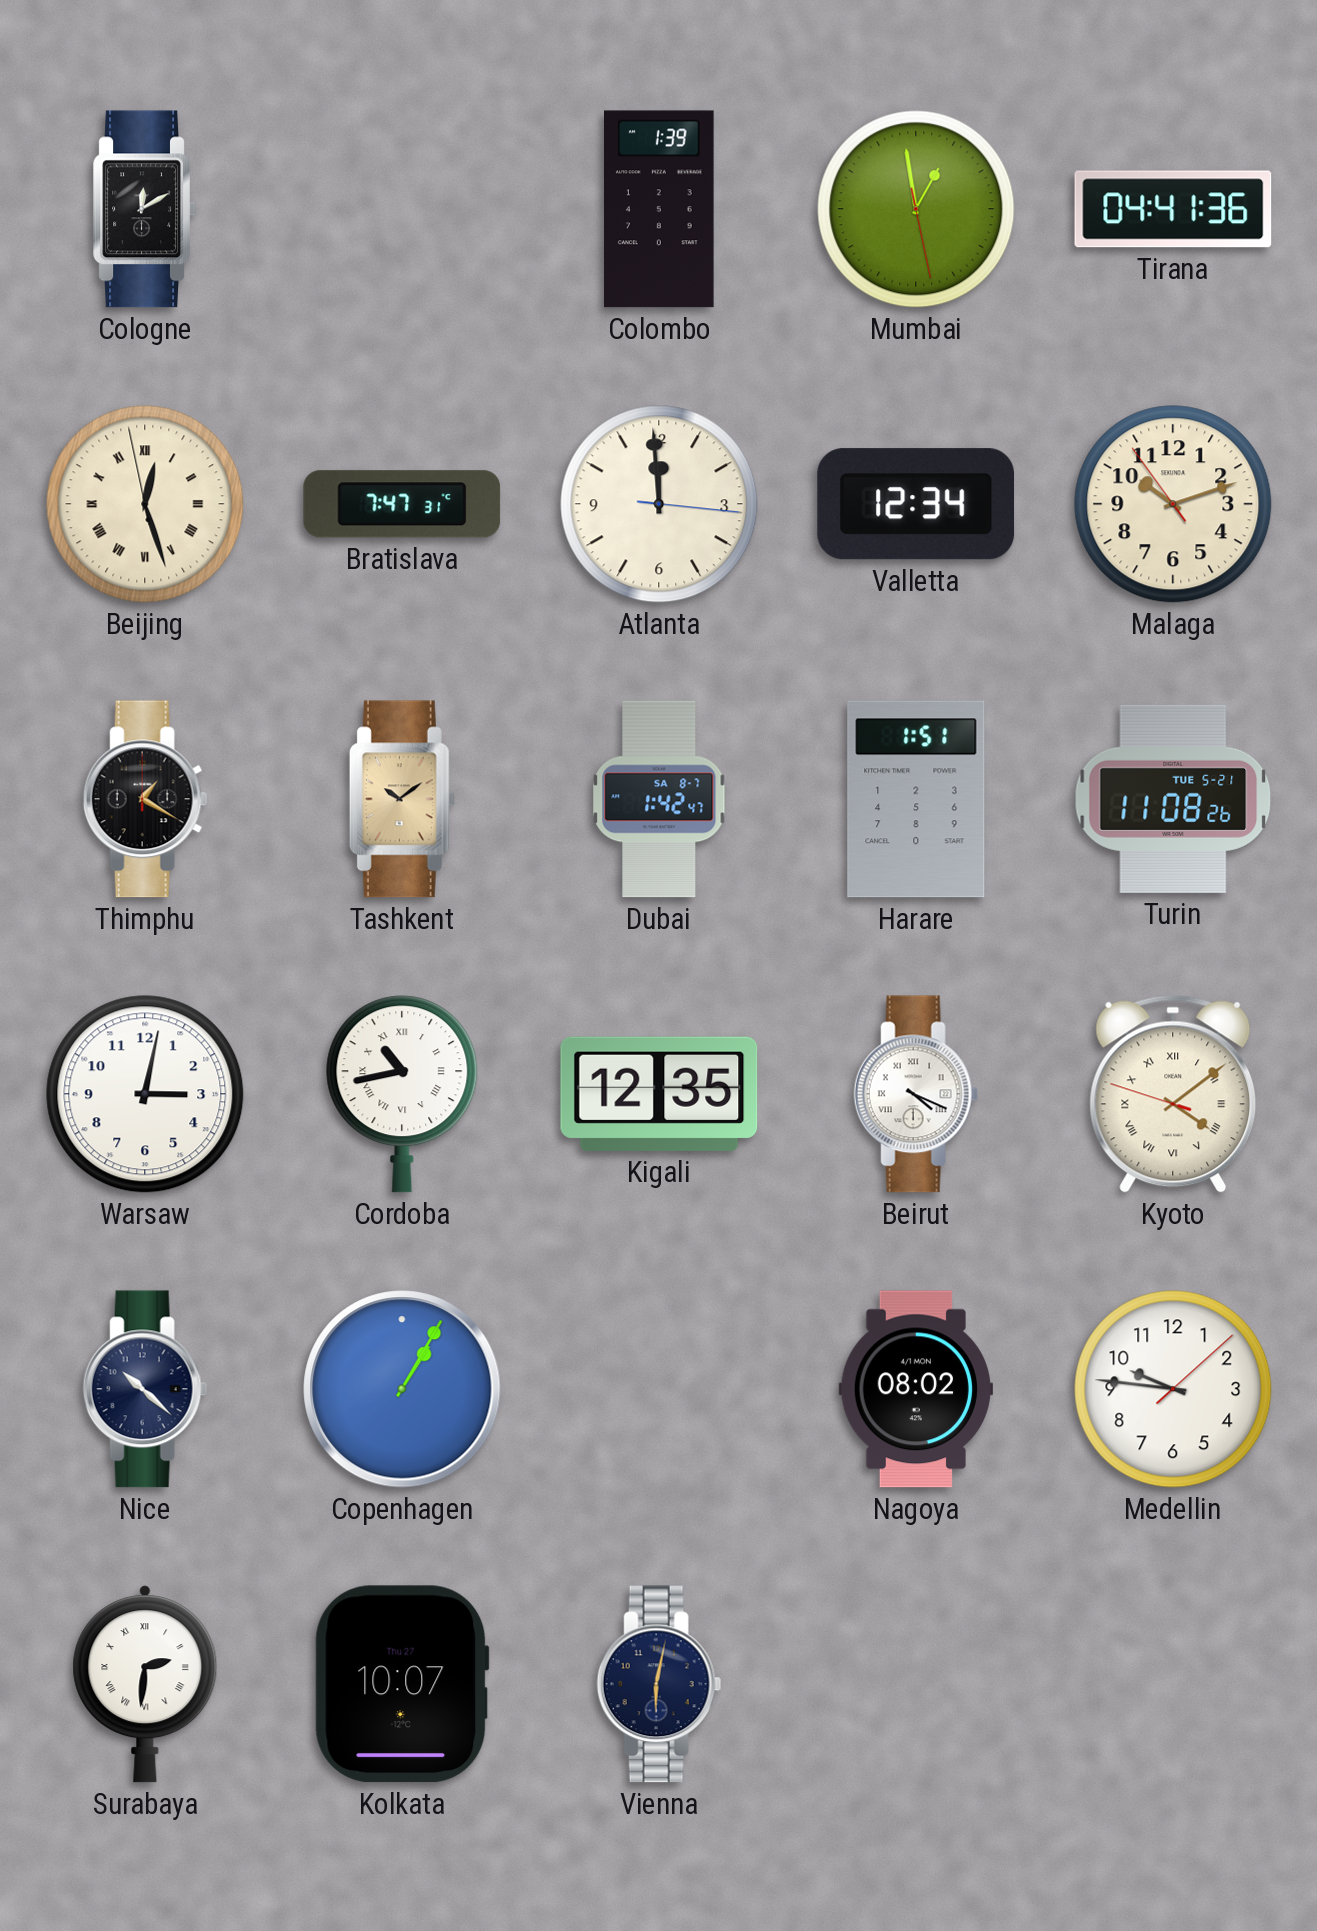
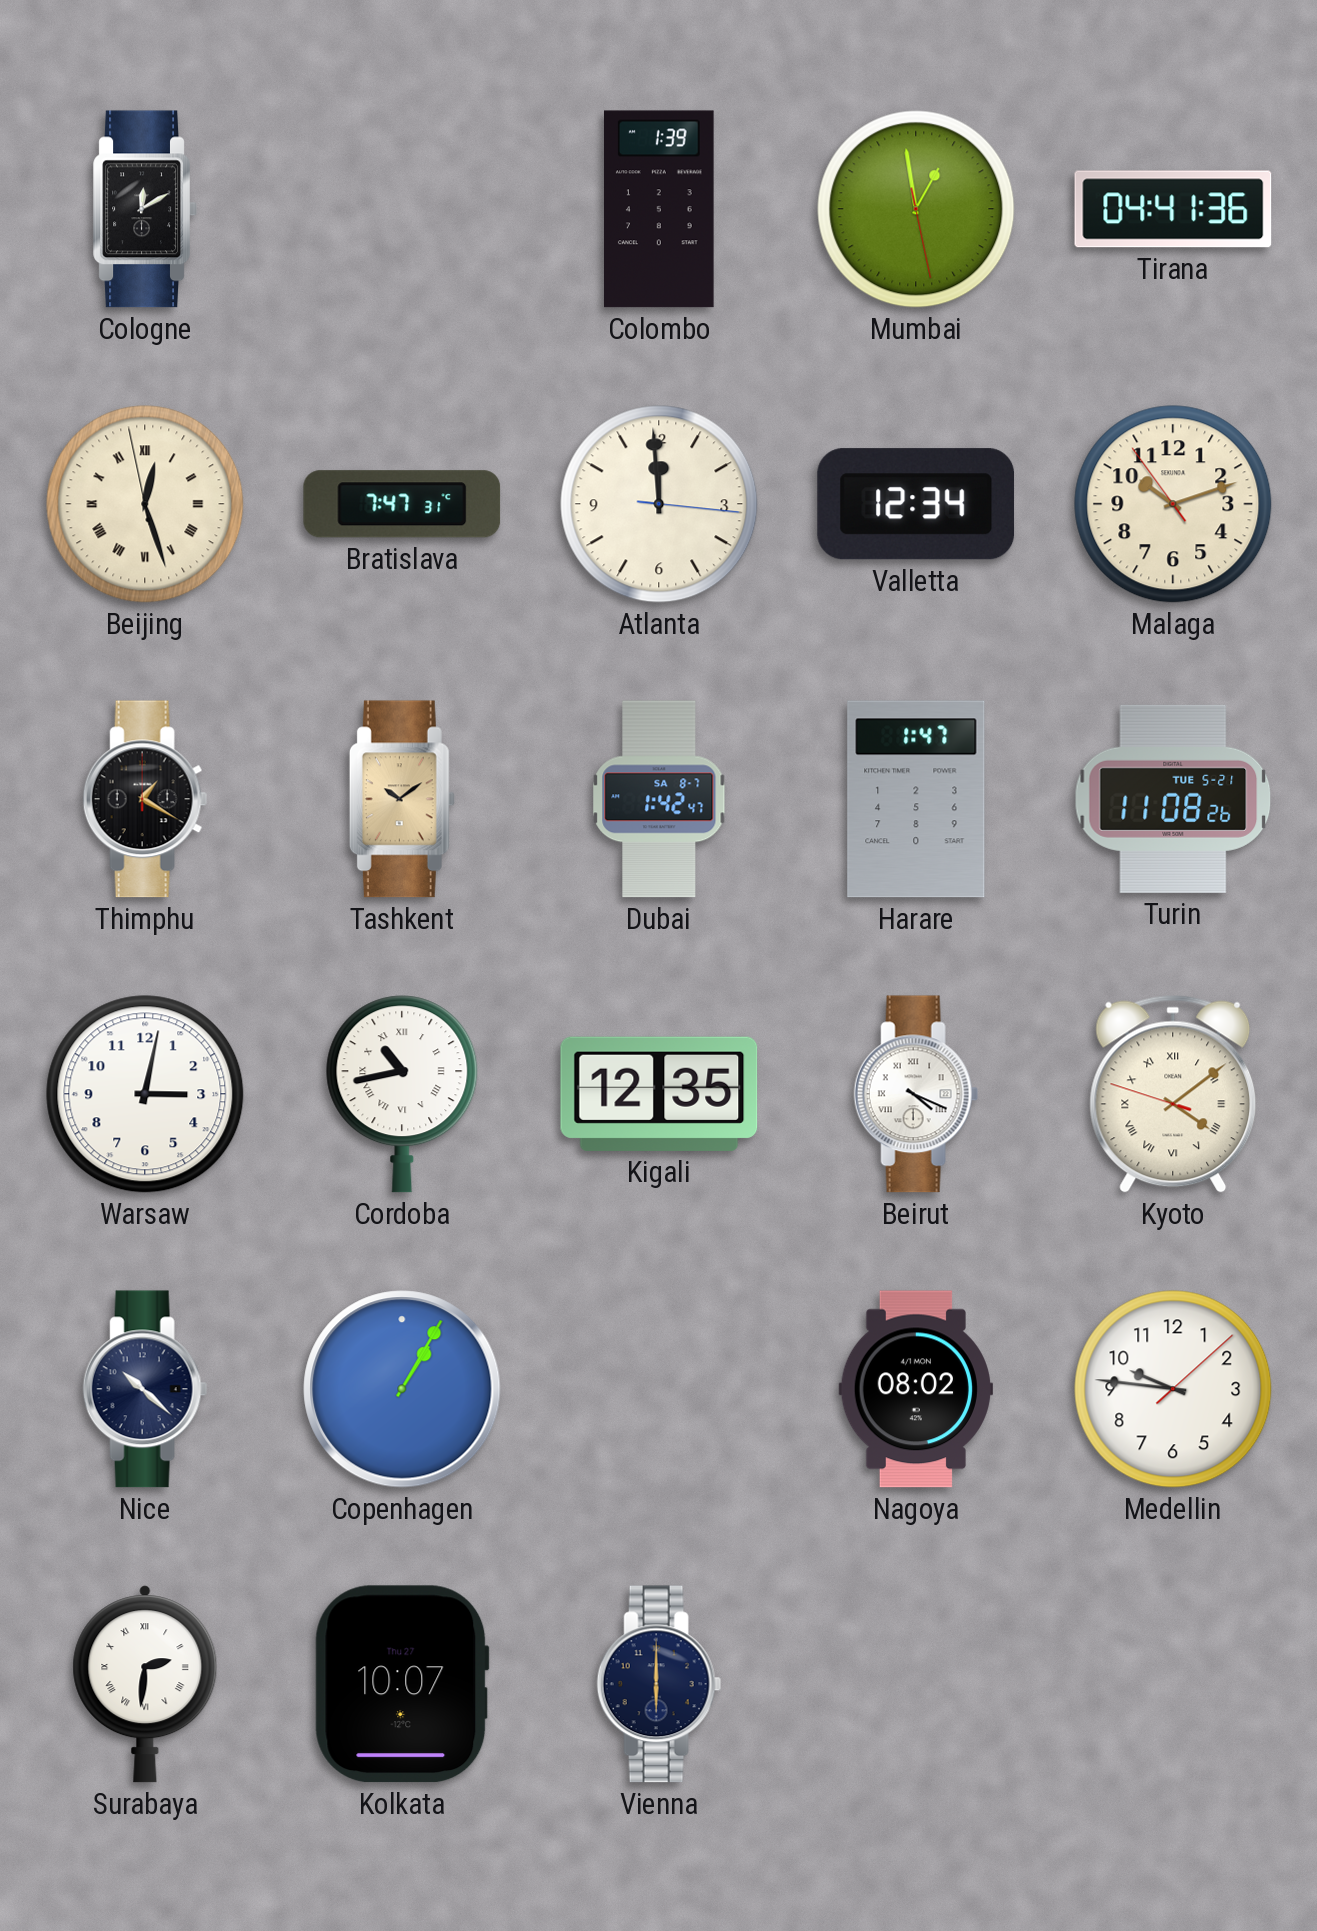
Harare: 1:51 -> 1:47
Vienna: 6:02 -> 6:00
